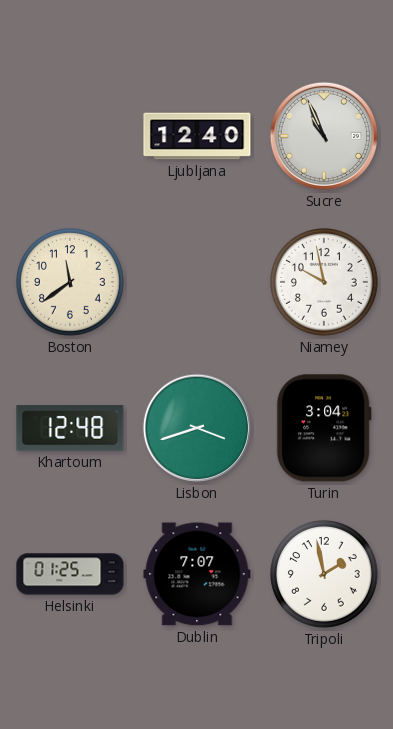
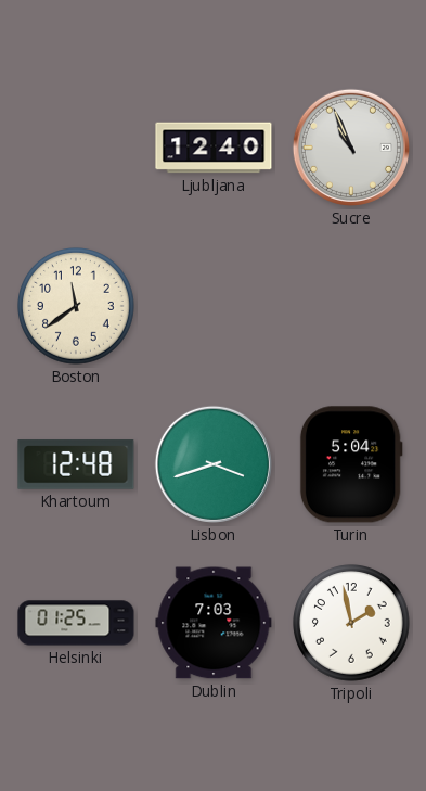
Niamey: 9:58 -> none
Turin: 3:04 -> 5:04
Dublin: 7:07 -> 7:03
